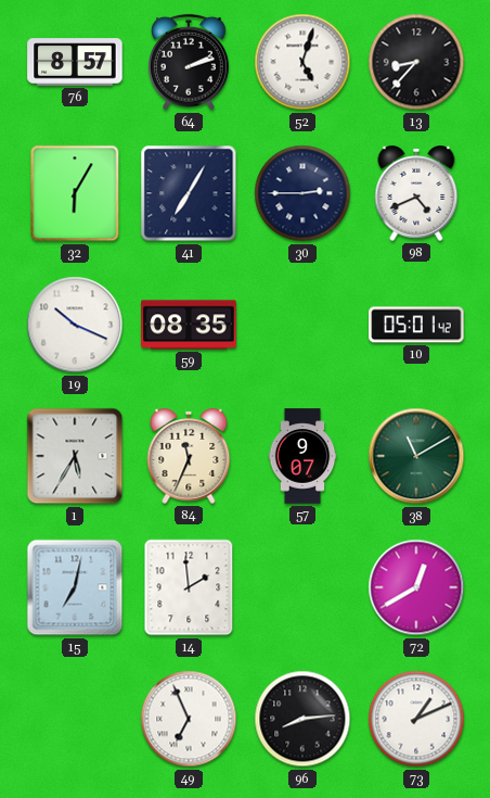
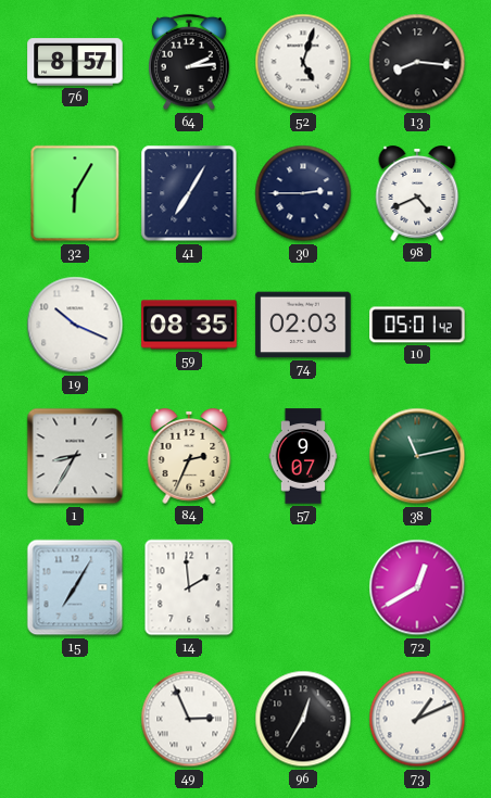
64: 2:12 -> 2:14
13: 8:37 -> 8:16
74: none -> 02:03
1: 5:35 -> 8:35
84: 11:34 -> 2:34
38: 11:10 -> 11:13
15: 7:02 -> 7:05
49: 6:56 -> 2:56
96: 8:14 -> 12:35
